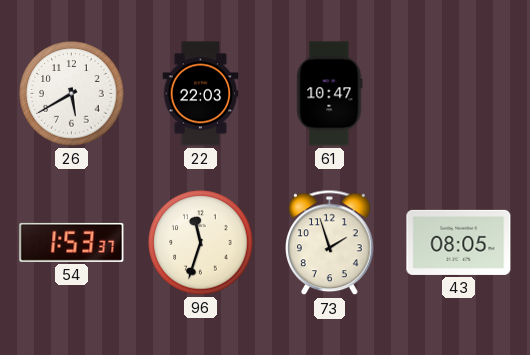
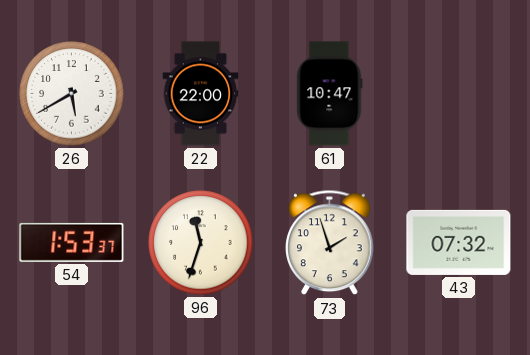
22: 22:03 -> 22:00
43: 08:05 -> 07:32
